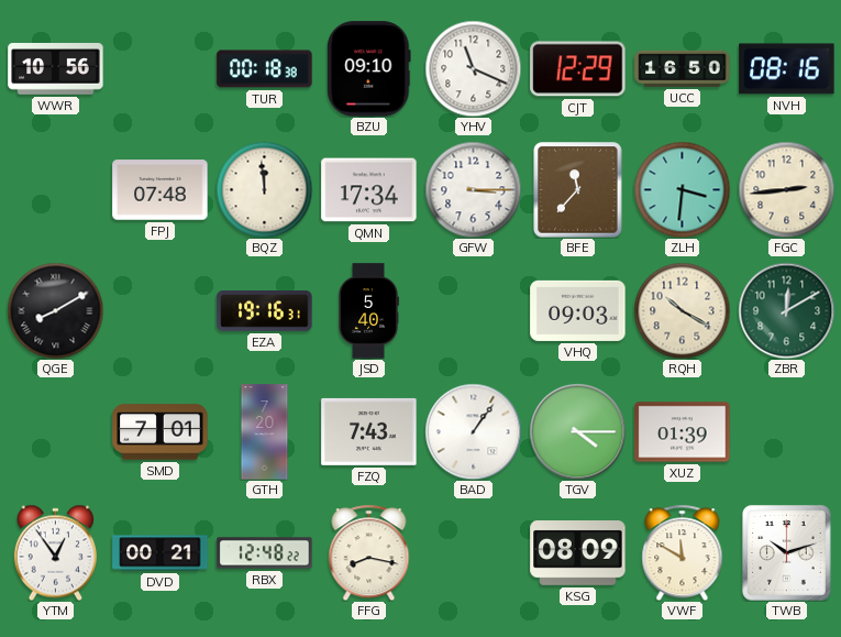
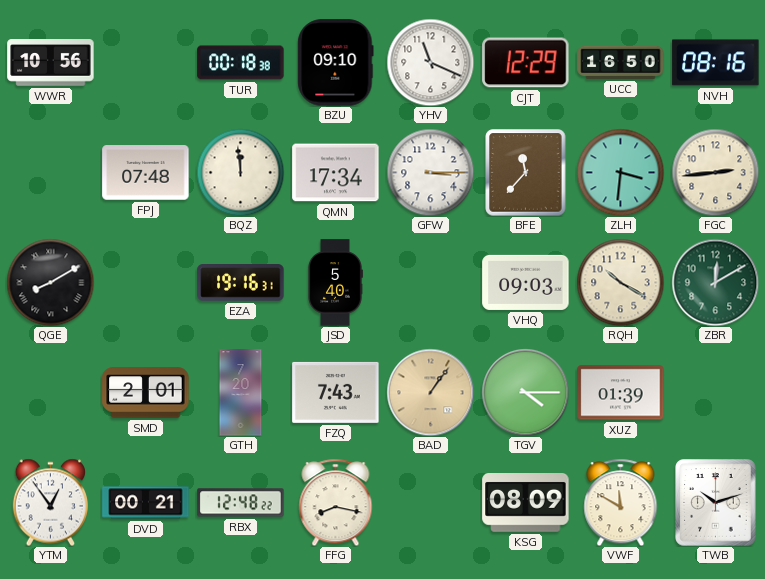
SMD: 7:01 -> 2:01
BAD dial: white -> champagne
